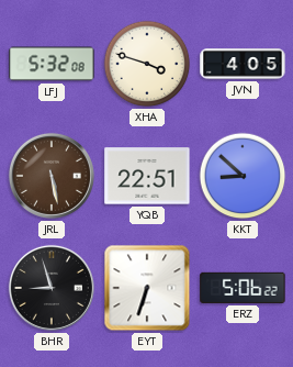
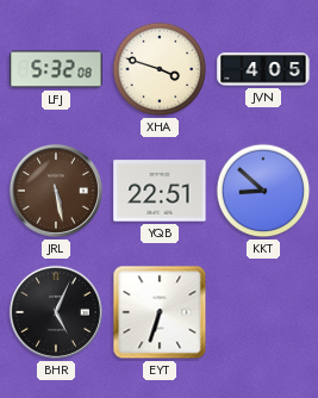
BHR: 8:57 -> 5:04
ERZ: 5:06 -> none
